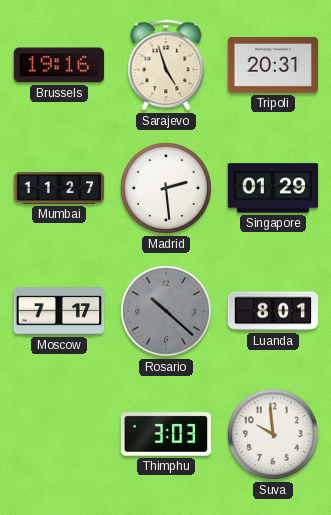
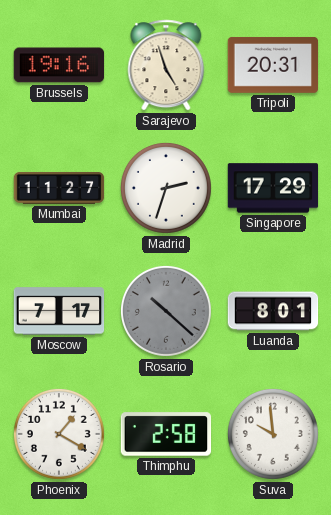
Madrid: 2:29 -> 2:33
Singapore: 01:29 -> 17:29
Phoenix: none -> 1:20
Thimphu: 3:03 -> 2:58
